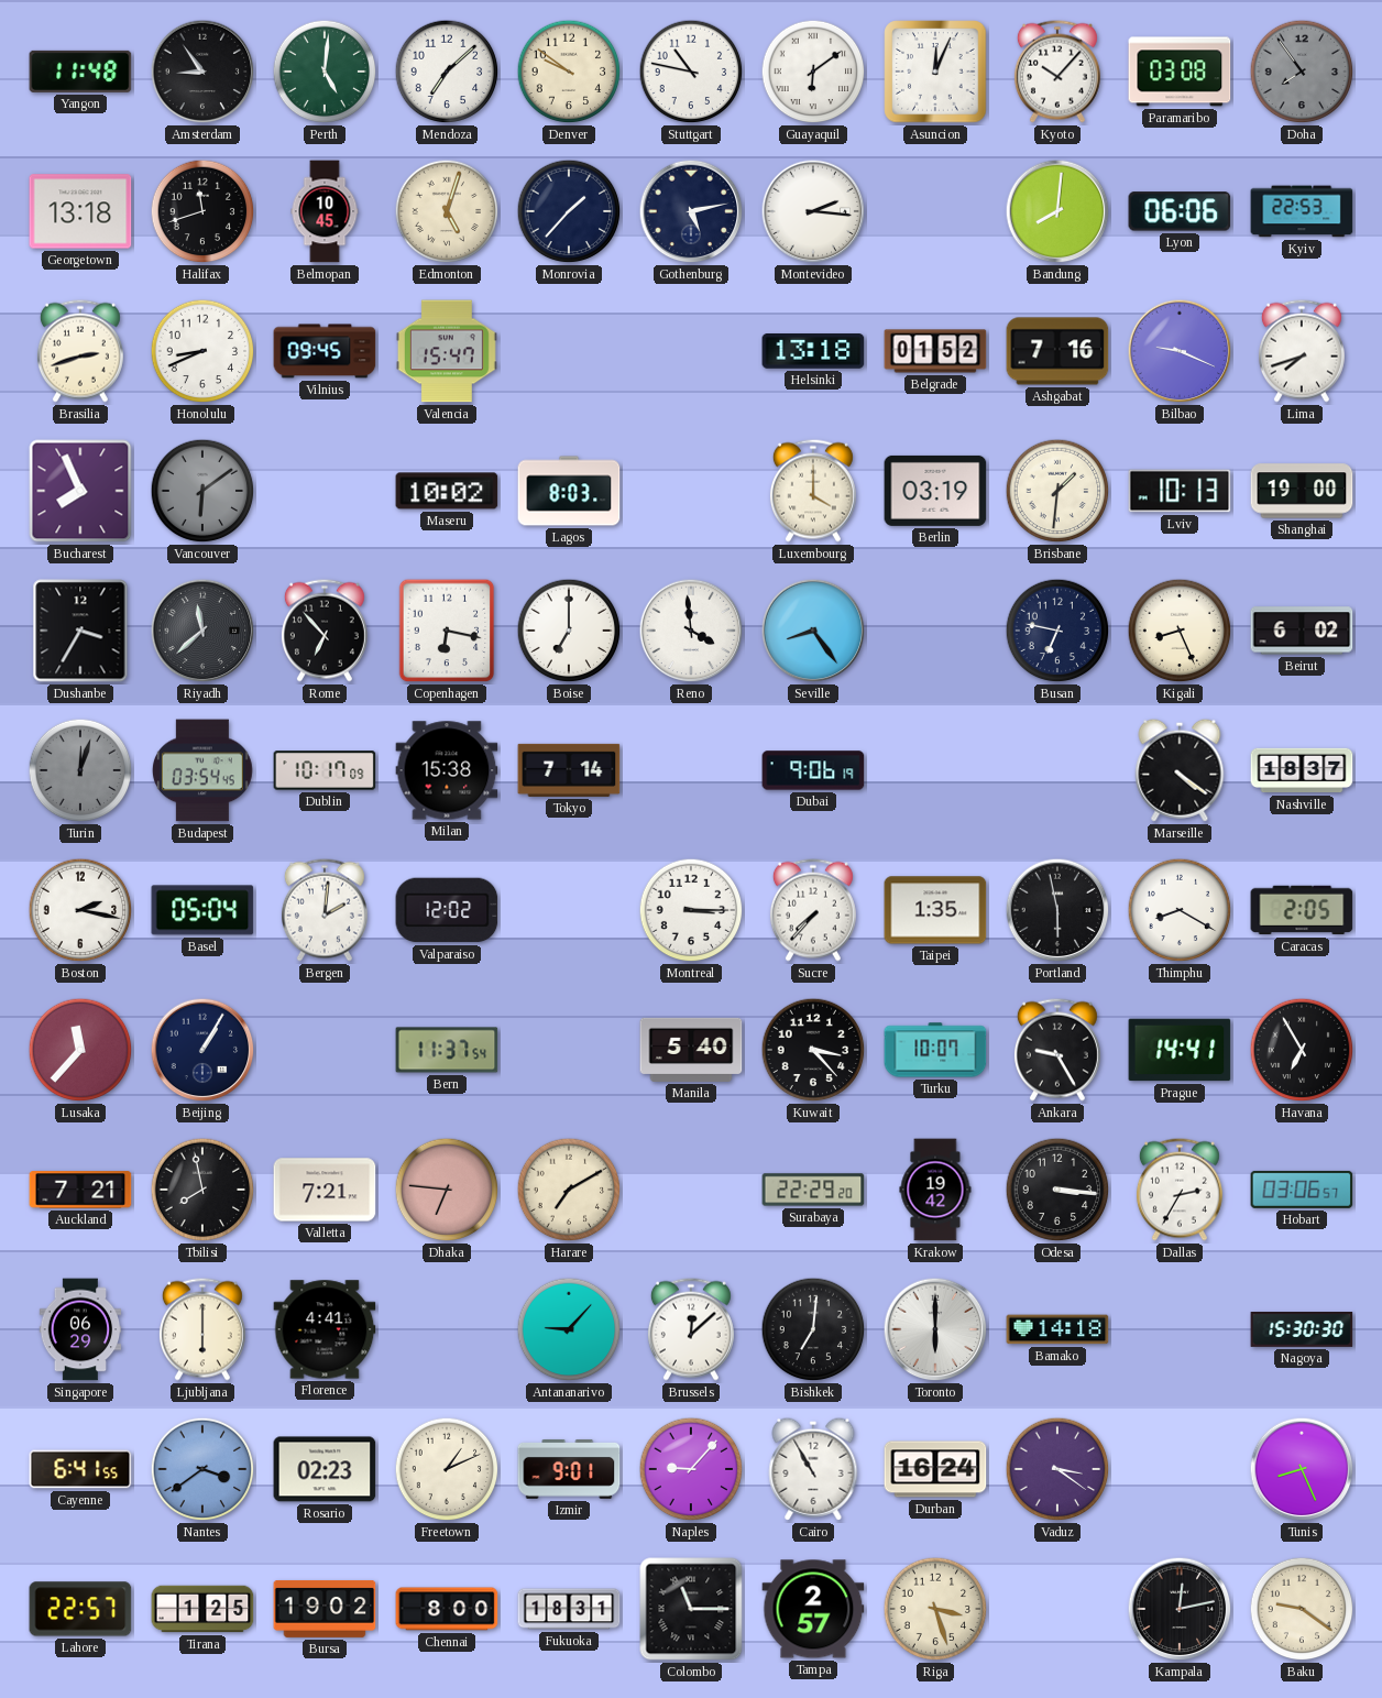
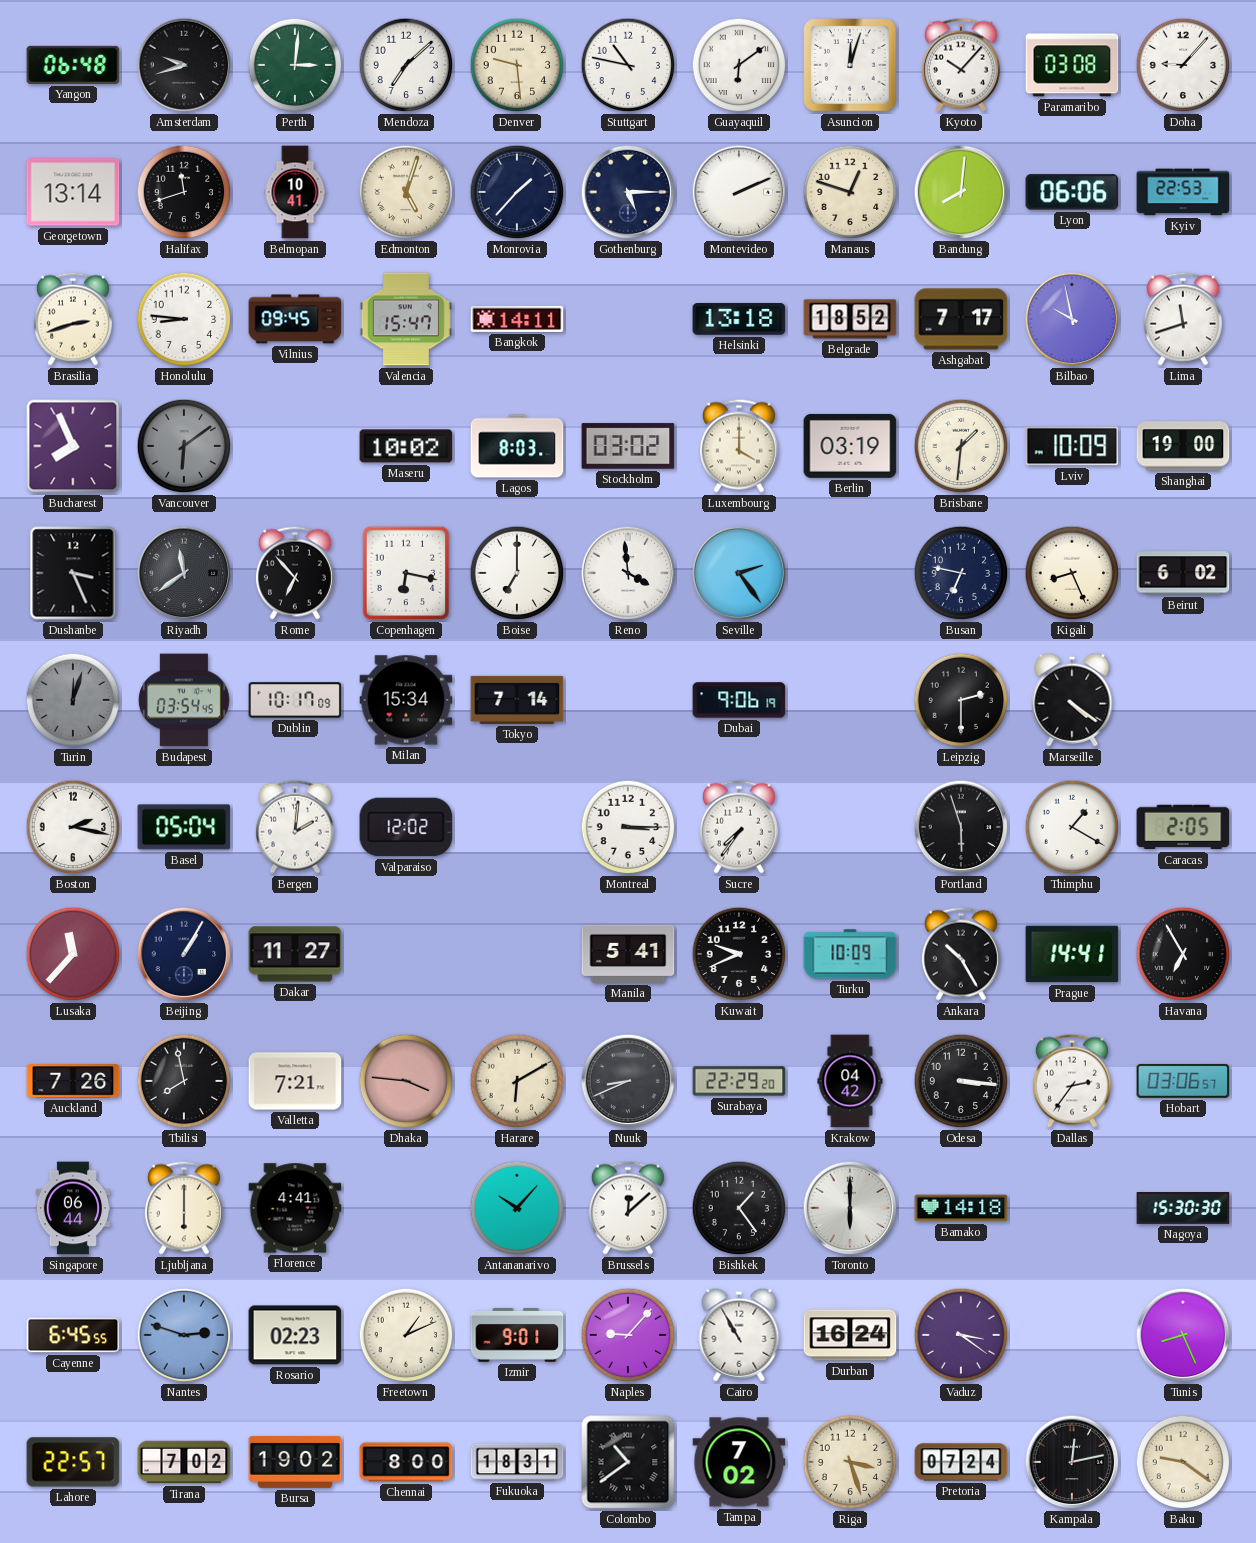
Yangon: 11:48 -> 06:48
Amsterdam: 8:54 -> 9:42
Perth: 5:01 -> 3:01
Denver: 9:51 -> 9:29
Asuncion: 12:04 -> 12:03
Doha: 7:54 -> 9:07
Doha dial: grey -> white
Georgetown: 13:18 -> 13:14
Belmopan: 10:45 -> 10:41
Gothenburg: 5:13 -> 5:15
Montevideo: 2:16 -> 2:11
Manaus: none -> 12:48
Honolulu: 8:41 -> 8:46
Bangkok: none -> 14:11
Belgrade: 01:52 -> 18:52
Ashgabat: 7:16 -> 7:17
Bilbao: 9:19 -> 9:58
Lima: 7:42 -> 11:42
Stockholm: none -> 03:02
Lviv: 10:13 -> 10:09
Dushanbe: 3:35 -> 3:26
Riyadh: 11:38 -> 11:39
Seville: 8:24 -> 2:24
Milan: 15:38 -> 15:34
Leipzig: none -> 2:30
Nashville: 18:37 -> none
Sucre: 7:37 -> 7:36
Taipei: 1:35 -> none
Portland: 5:58 -> 5:57
Thimphu: 8:20 -> 1:20
Dakar: none -> 11:27
Bern: 11:37 -> none
Manila: 5:40 -> 5:41
Kuwait: 3:23 -> 9:41
Turku: 10:07 -> 10:09
Ankara: 9:25 -> 10:25
Auckland: 7:21 -> 7:26
Dhaka: 6:46 -> 3:46
Harare: 7:10 -> 6:10
Nuuk: none -> 8:41
Krakow: 19:42 -> 04:42
Dallas: 2:35 -> 2:36
Singapore: 06:29 -> 06:44
Antananarivo: 9:07 -> 10:07
Bishkek: 7:01 -> 1:24
Cayenne: 6:41 -> 6:45
Nantes: 3:39 -> 2:48
Tirana: 1:25 -> 7:02
Colombo: 11:15 -> 10:39
Tampa: 2:57 -> 7:02
Pretoria: none -> 07:24
